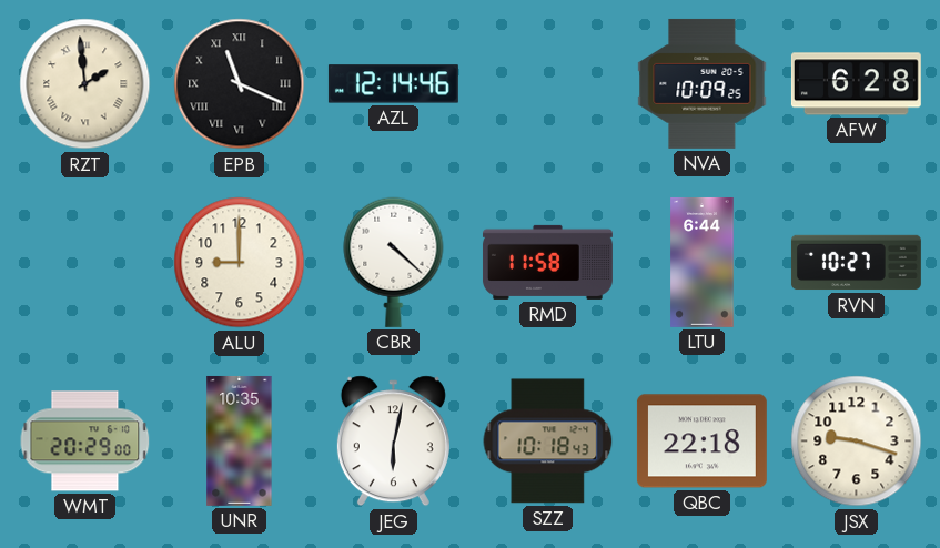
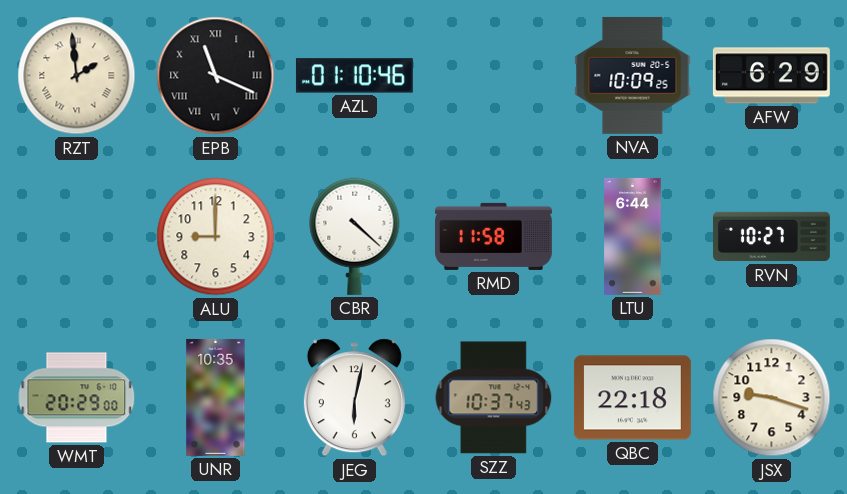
AZL: 12:14 -> 01:10
AFW: 6:28 -> 6:29
SZZ: 10:18 -> 10:37
